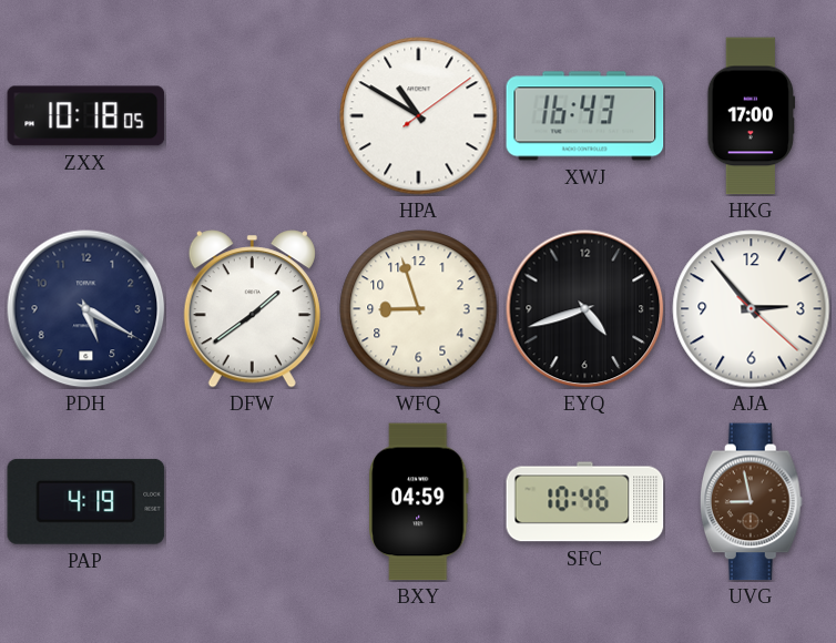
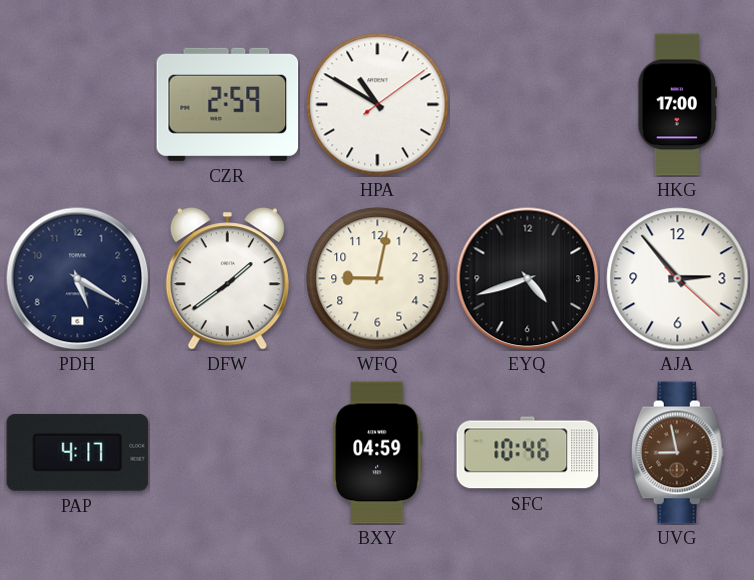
ZXX: 10:18 -> none
CZR: none -> 2:59
XWJ: 16:43 -> none
WFQ: 8:57 -> 9:02
PAP: 4:19 -> 4:17
